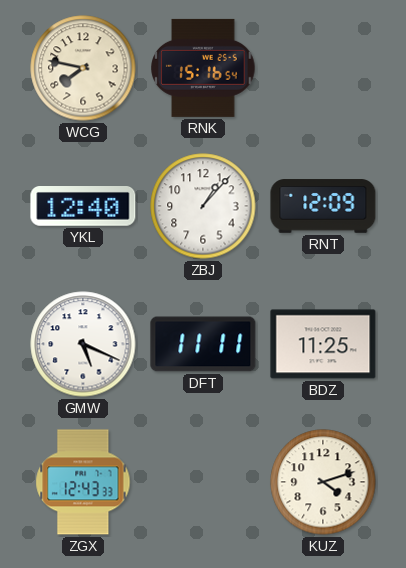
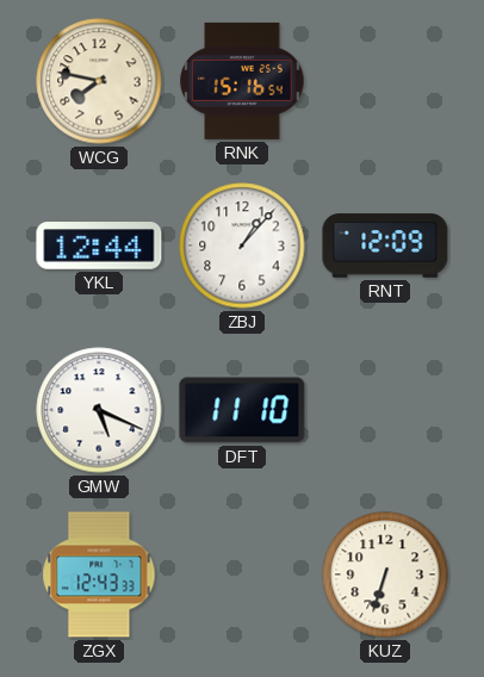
YKL: 12:40 -> 12:44
DFT: 11:11 -> 11:10
BDZ: 11:25 -> none
KUZ: 4:12 -> 6:33
